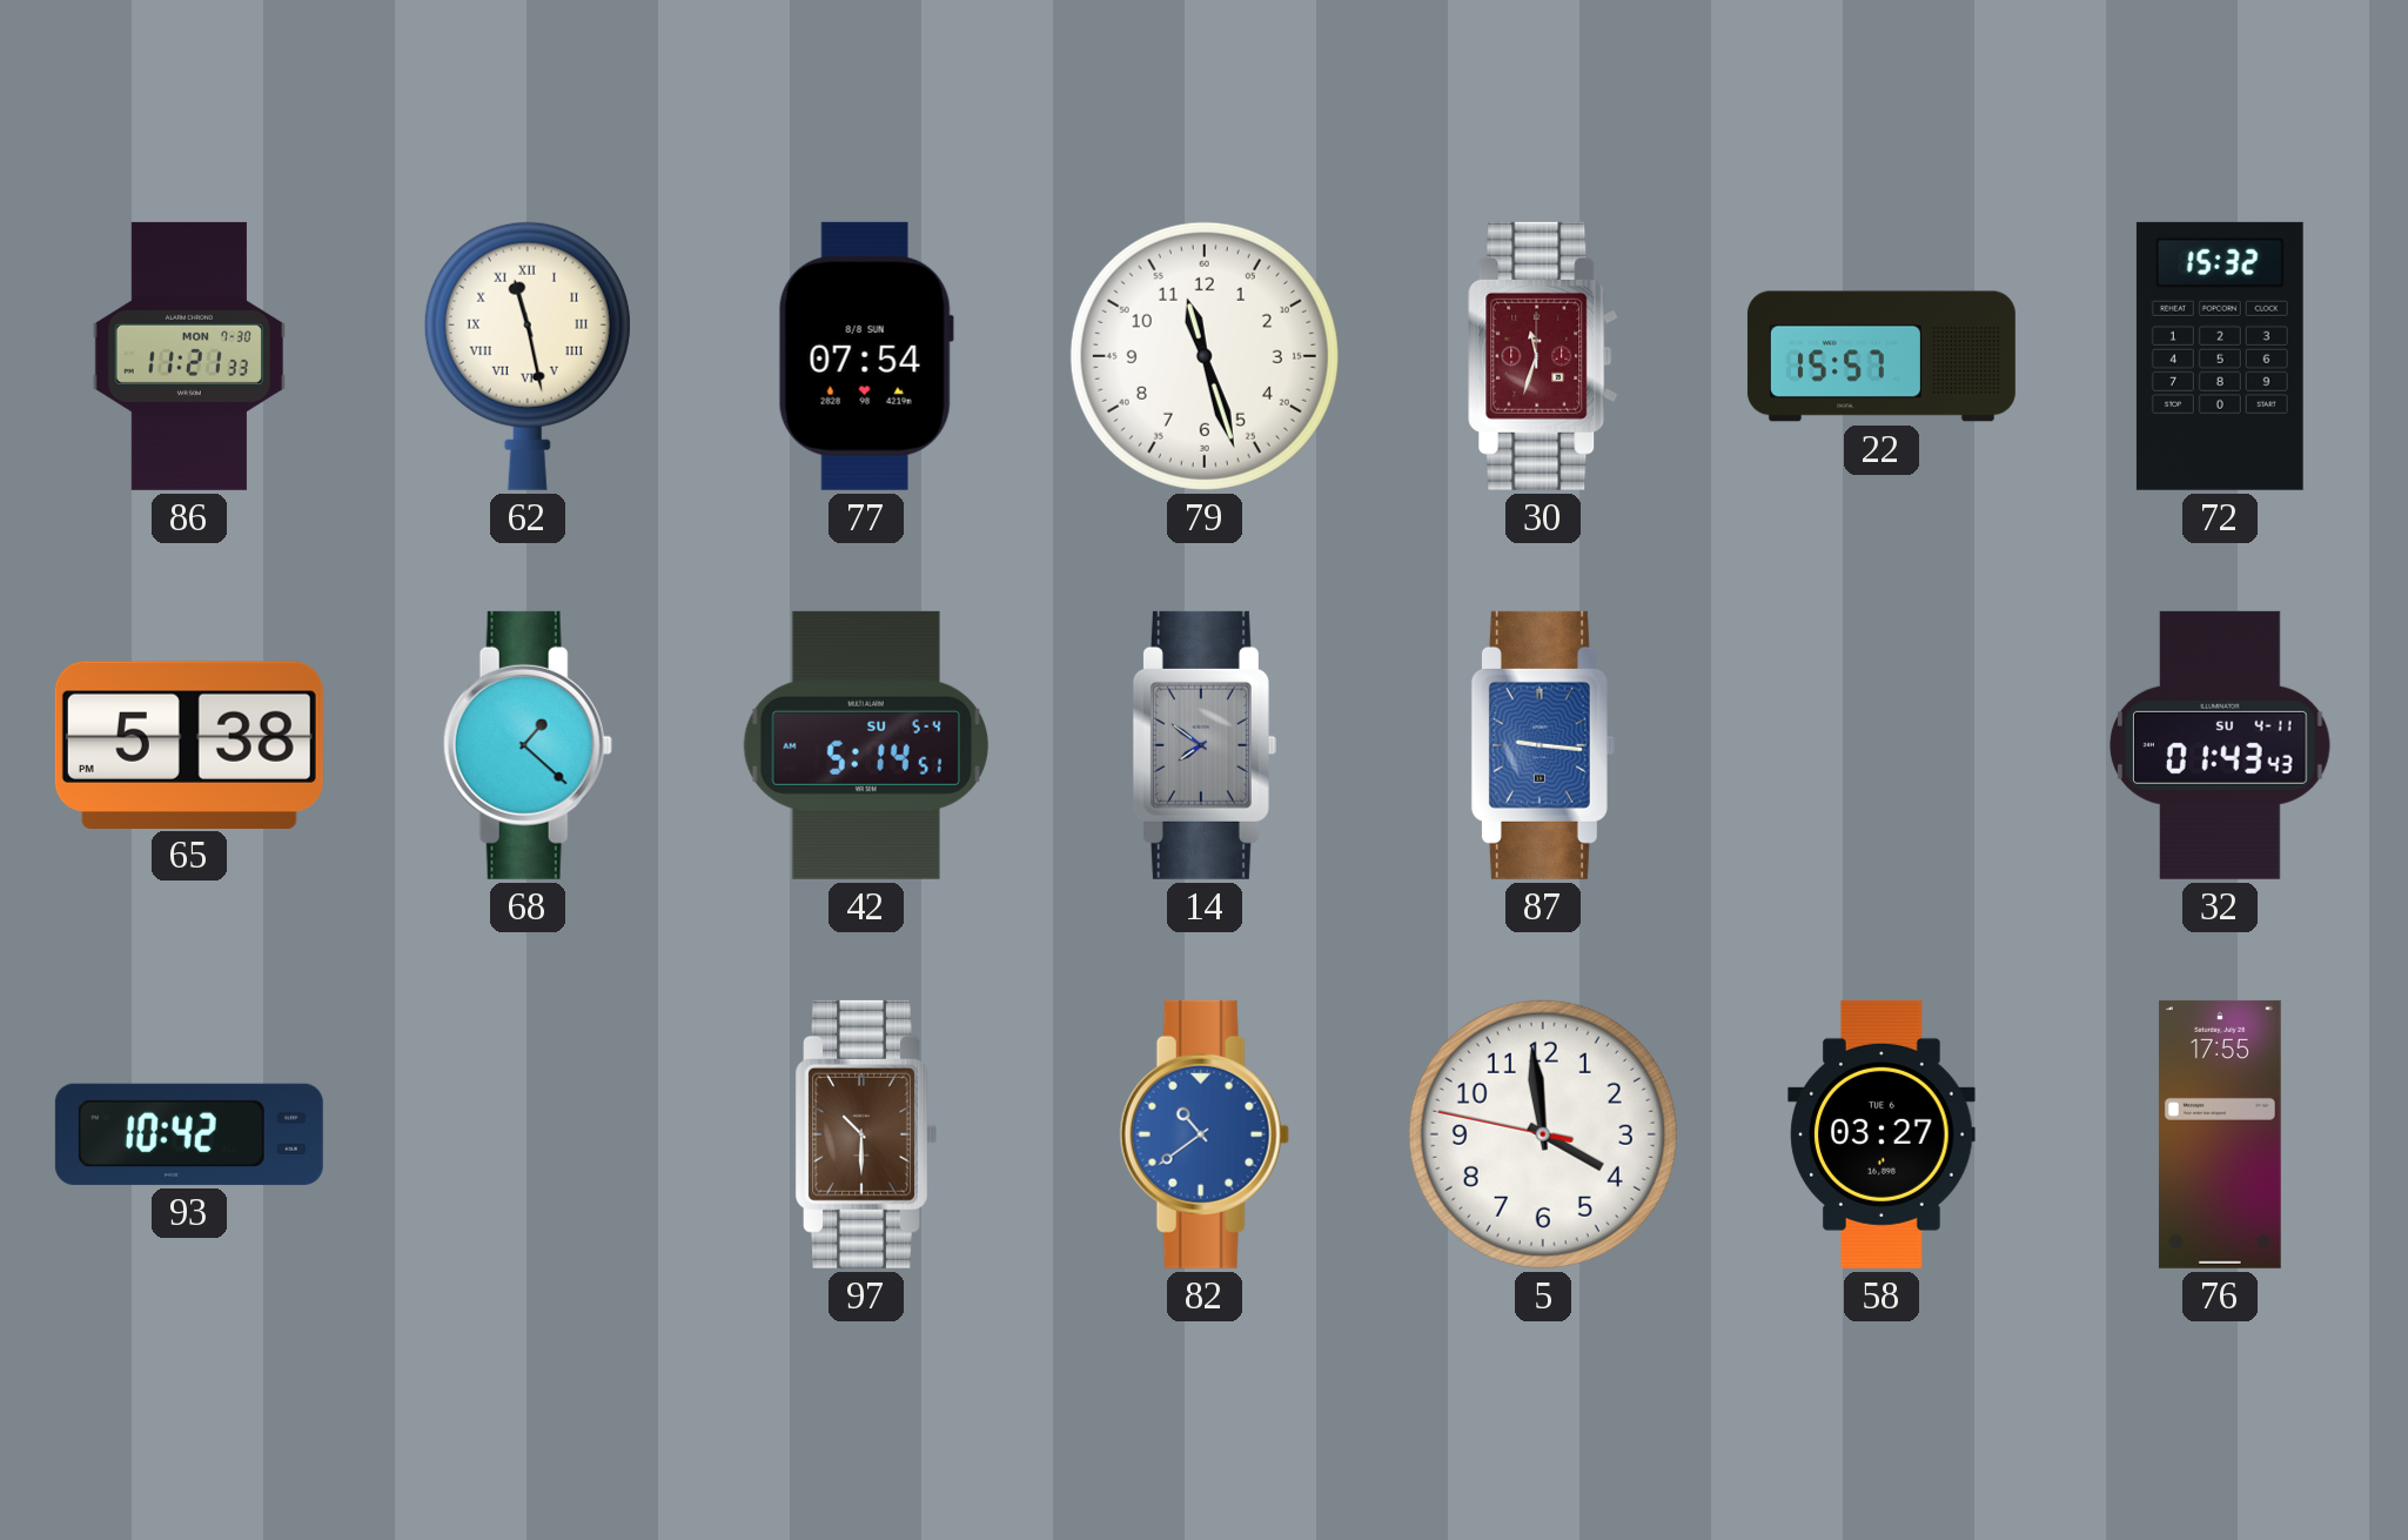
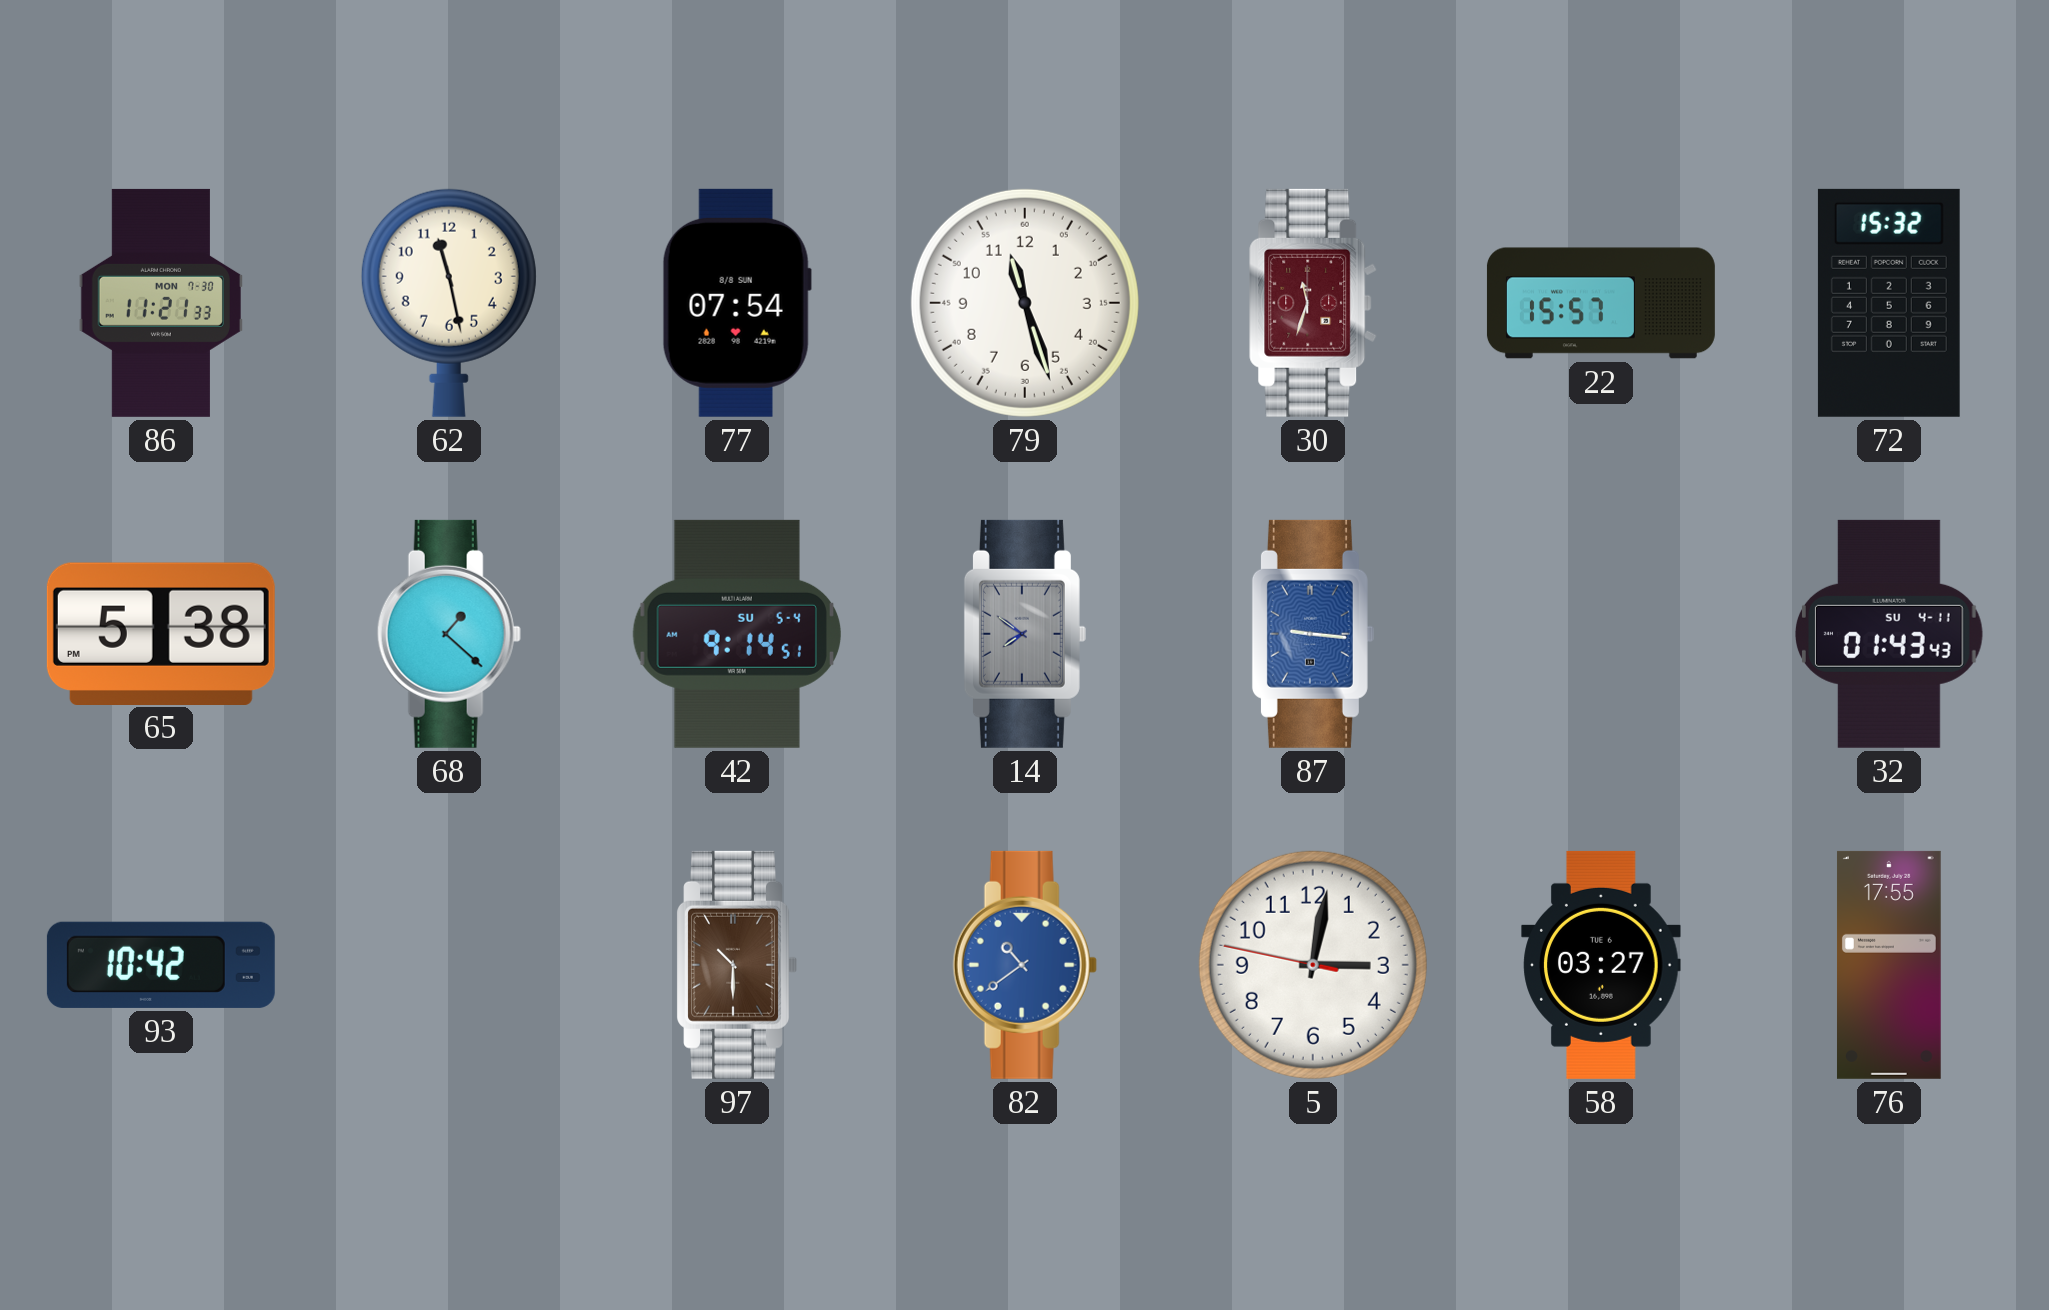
62 numerals: Roman -> Arabic
42: 5:14 -> 9:14
5: 3:58 -> 3:01
